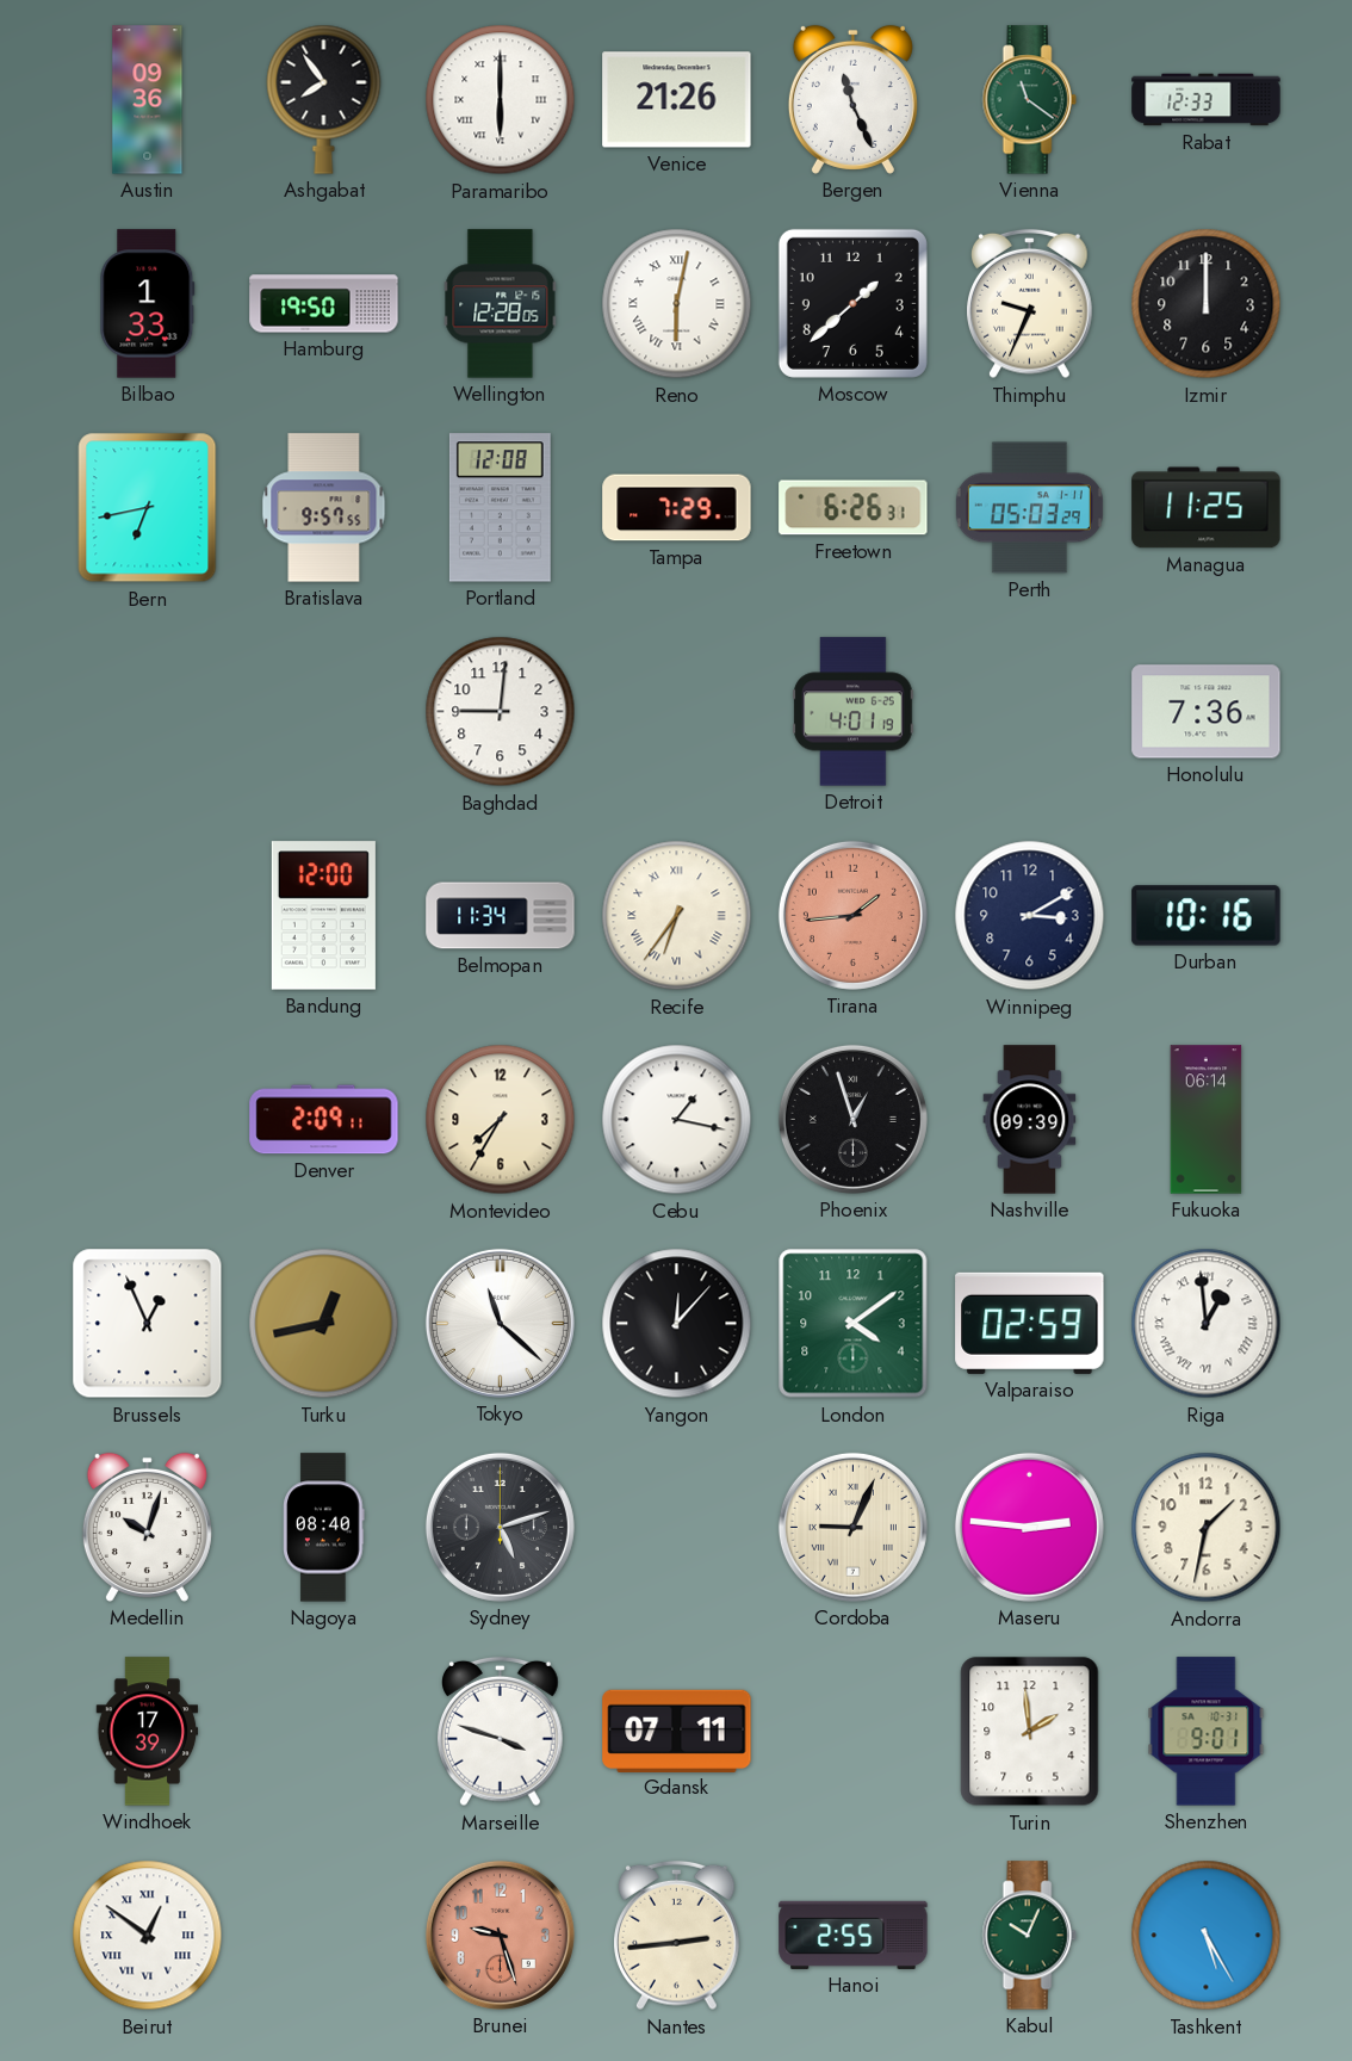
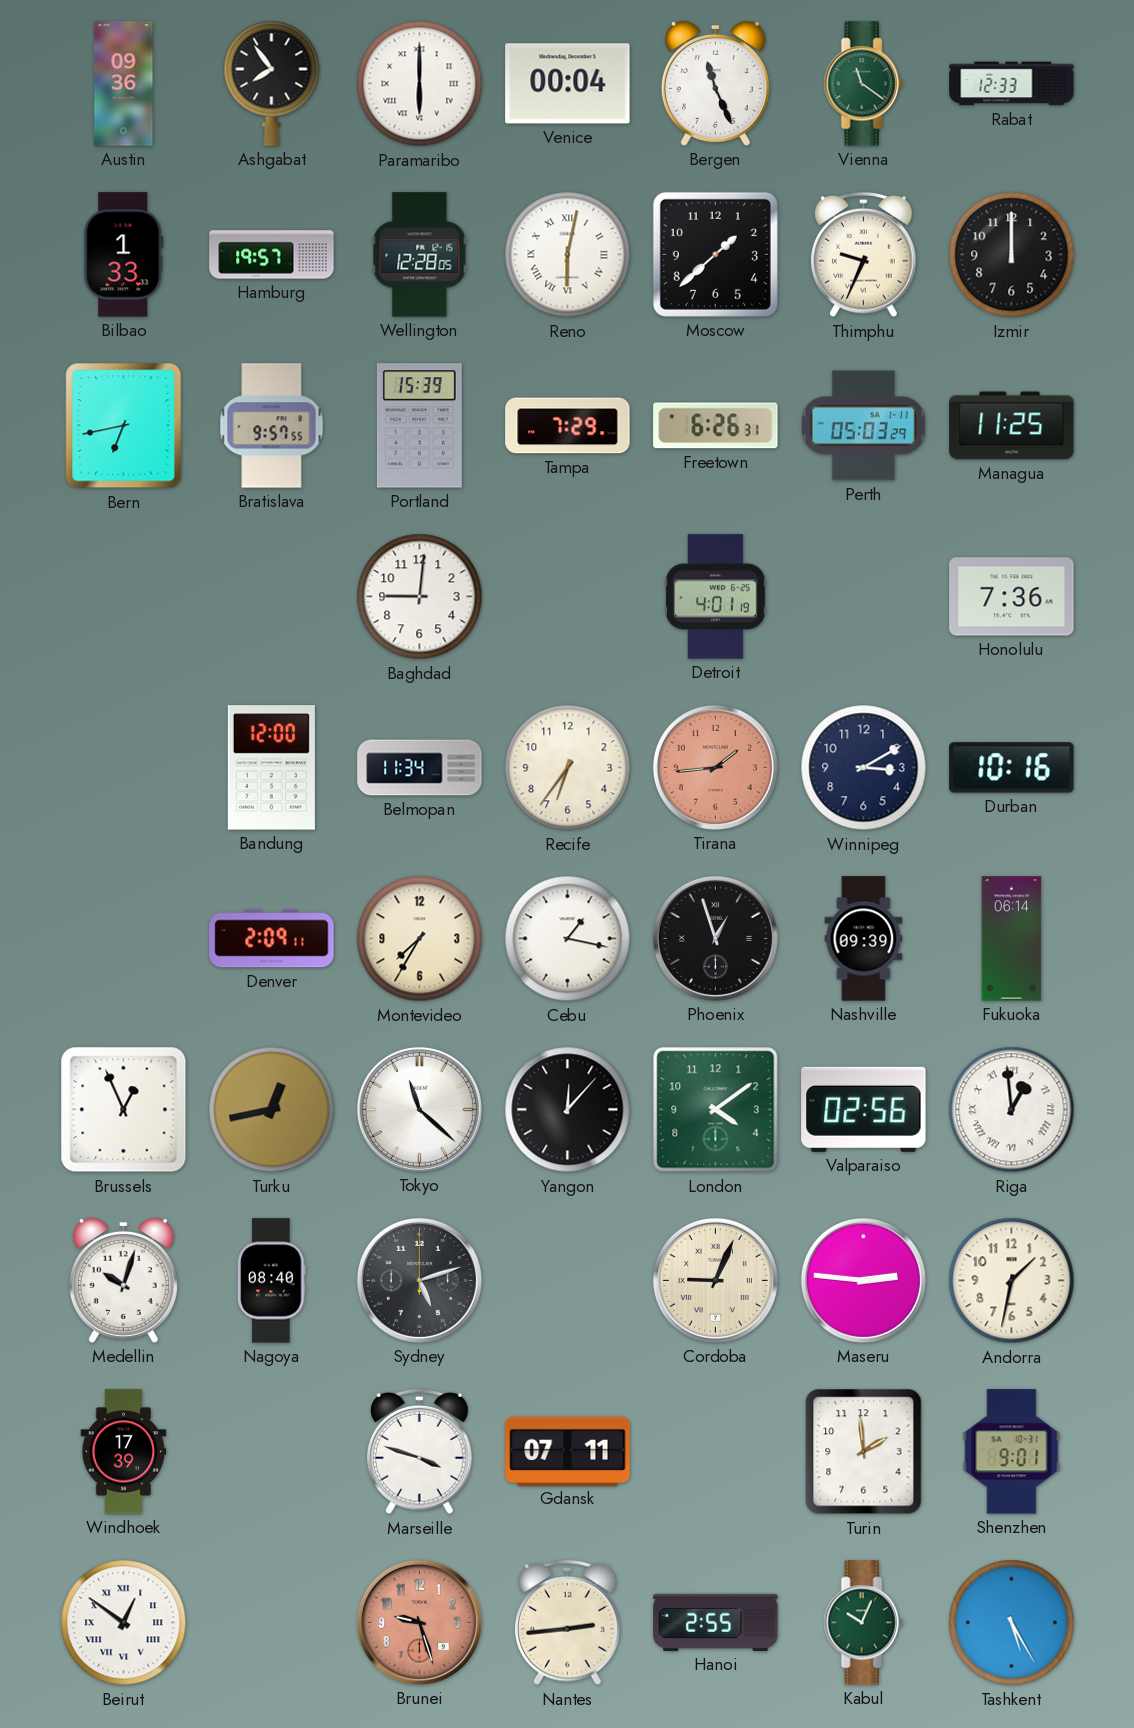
Venice: 21:26 -> 00:04
Hamburg: 19:50 -> 19:57
Portland: 12:08 -> 15:39
Recife numerals: Roman -> Arabic
Valparaiso: 02:59 -> 02:56
